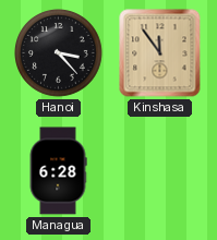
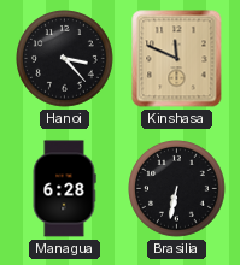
Kinshasa: 11:54 -> 11:49
Brasilia: none -> 6:32
